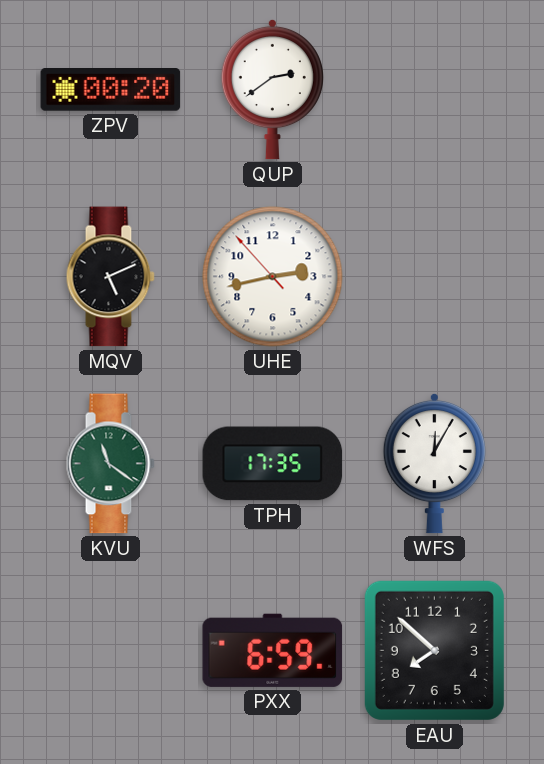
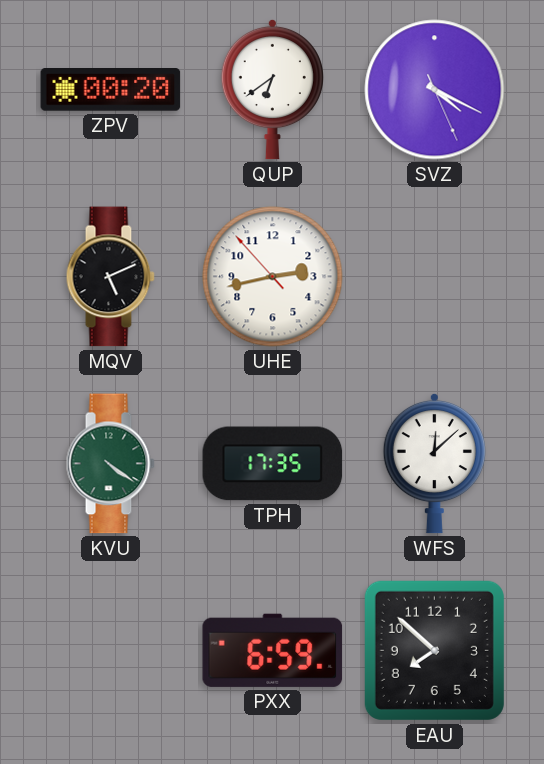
QUP: 2:39 -> 6:39
SVZ: none -> 4:19
KVU: 11:21 -> 4:21
WFS: 12:05 -> 12:08
